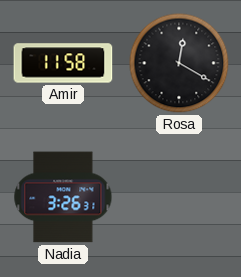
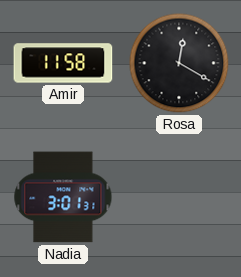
Nadia: 3:26 -> 3:01
